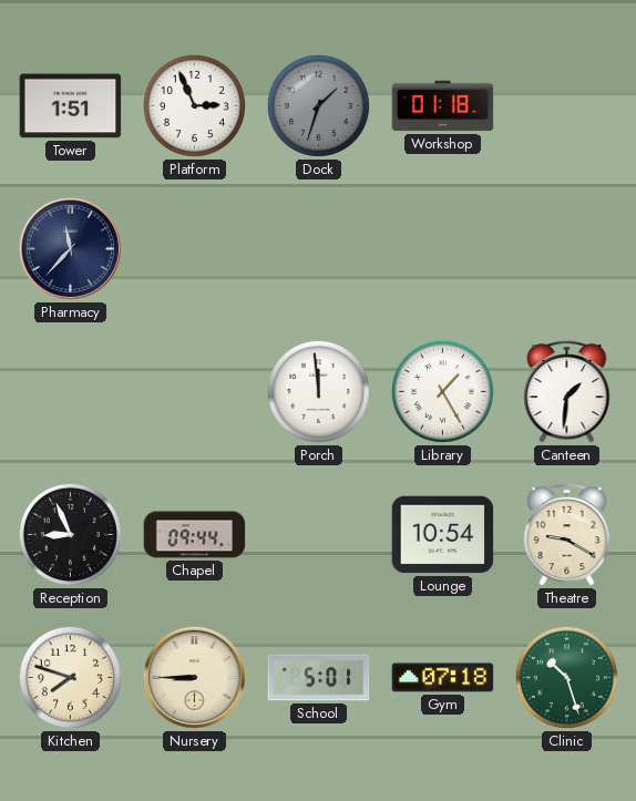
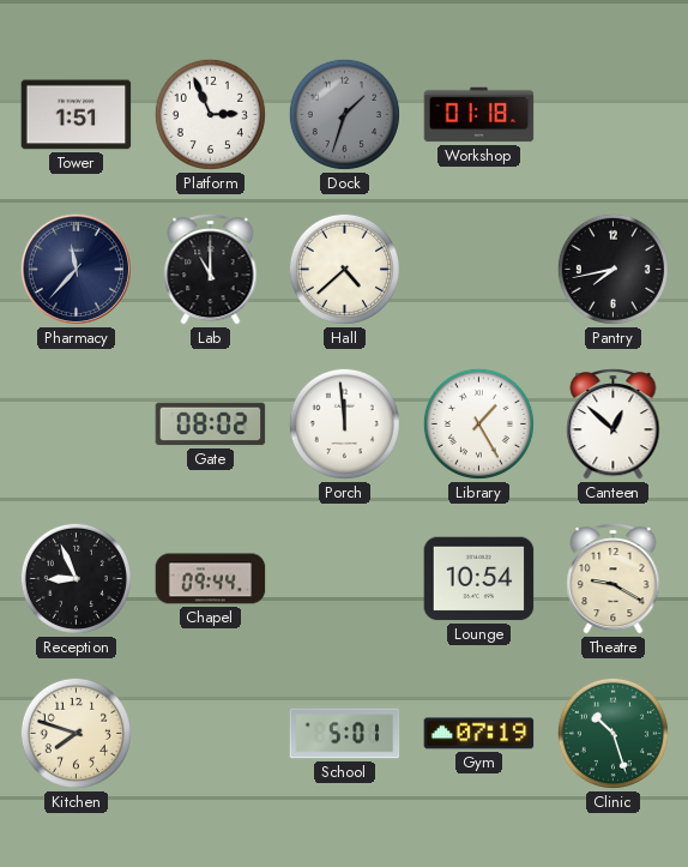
Lab: none -> 11:00
Hall: none -> 4:38
Pantry: none -> 7:43
Gate: none -> 08:02
Canteen: 1:31 -> 12:52
Nursery: 8:45 -> none
Gym: 07:18 -> 07:19
